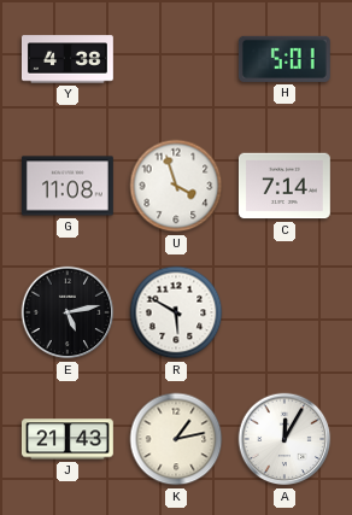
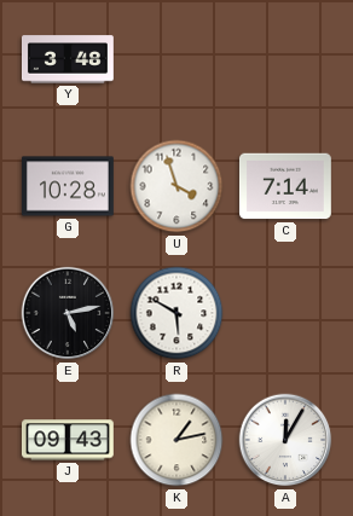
Y: 4:38 -> 3:48
H: 5:01 -> none
G: 11:08 -> 10:28
J: 21:43 -> 09:43
